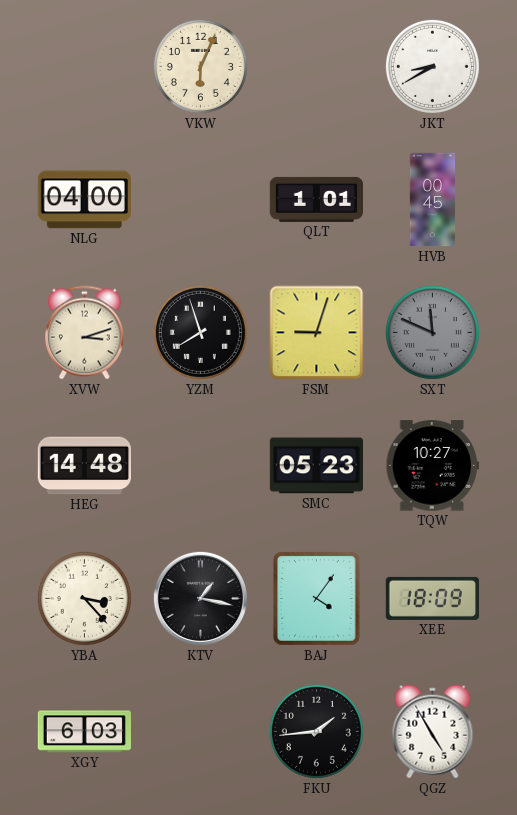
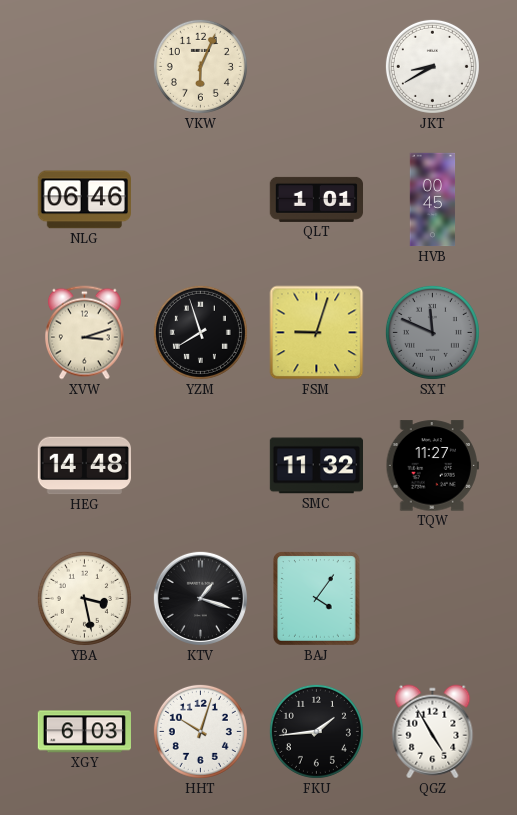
NLG: 04:00 -> 06:46
SMC: 05:23 -> 11:32
TQW: 10:27 -> 11:27
YBA: 3:23 -> 3:28
KTV: 1:17 -> 1:18
XEE: 18:09 -> none
HHT: none -> 10:03
